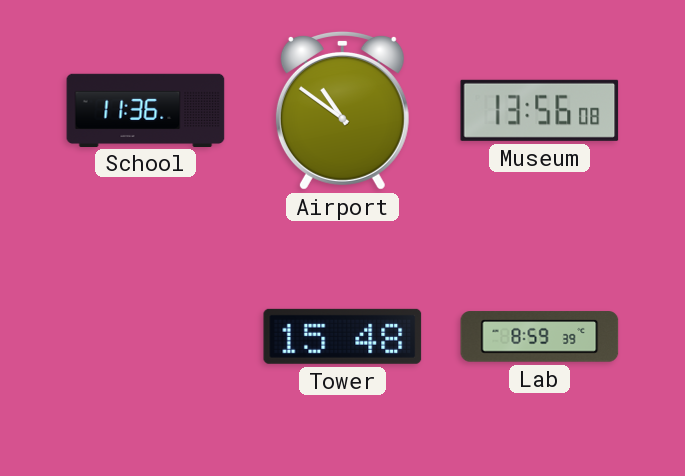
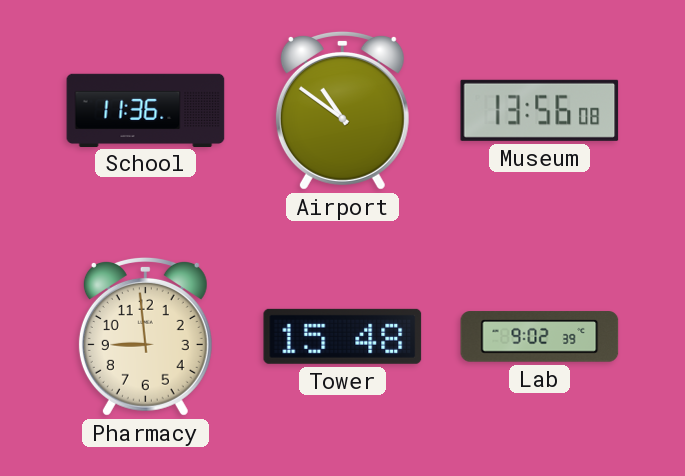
Pharmacy: none -> 8:59
Lab: 8:59 -> 9:02
